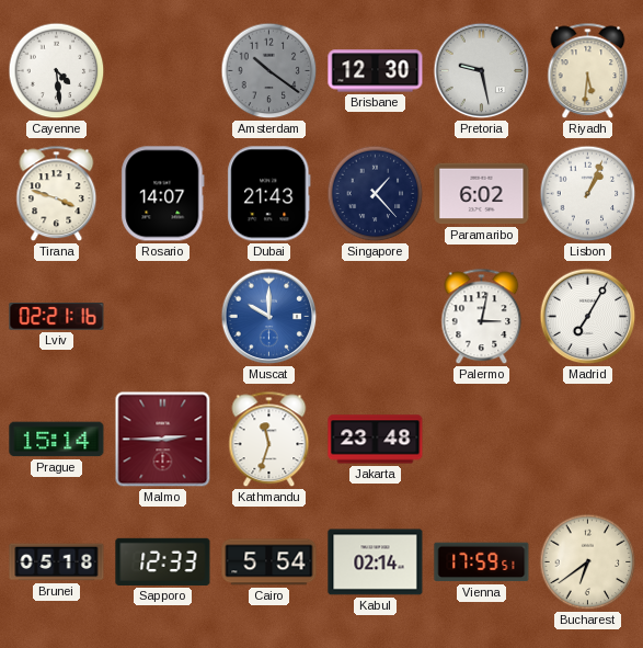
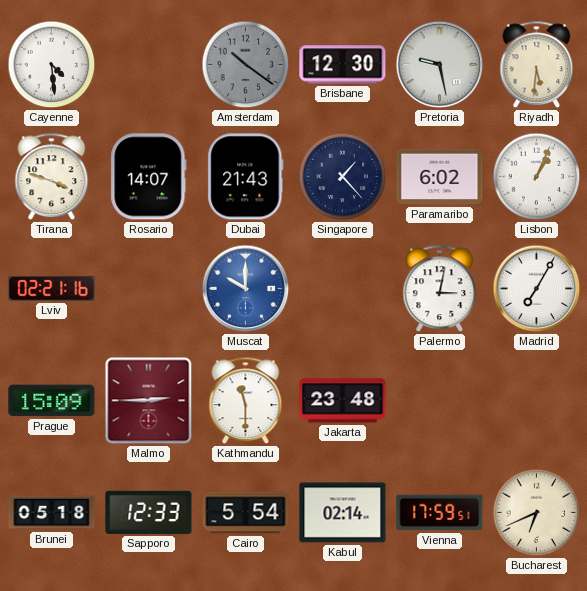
Prague: 15:14 -> 15:09
Kathmandu: 11:33 -> 11:30
Bucharest: 6:39 -> 6:41
